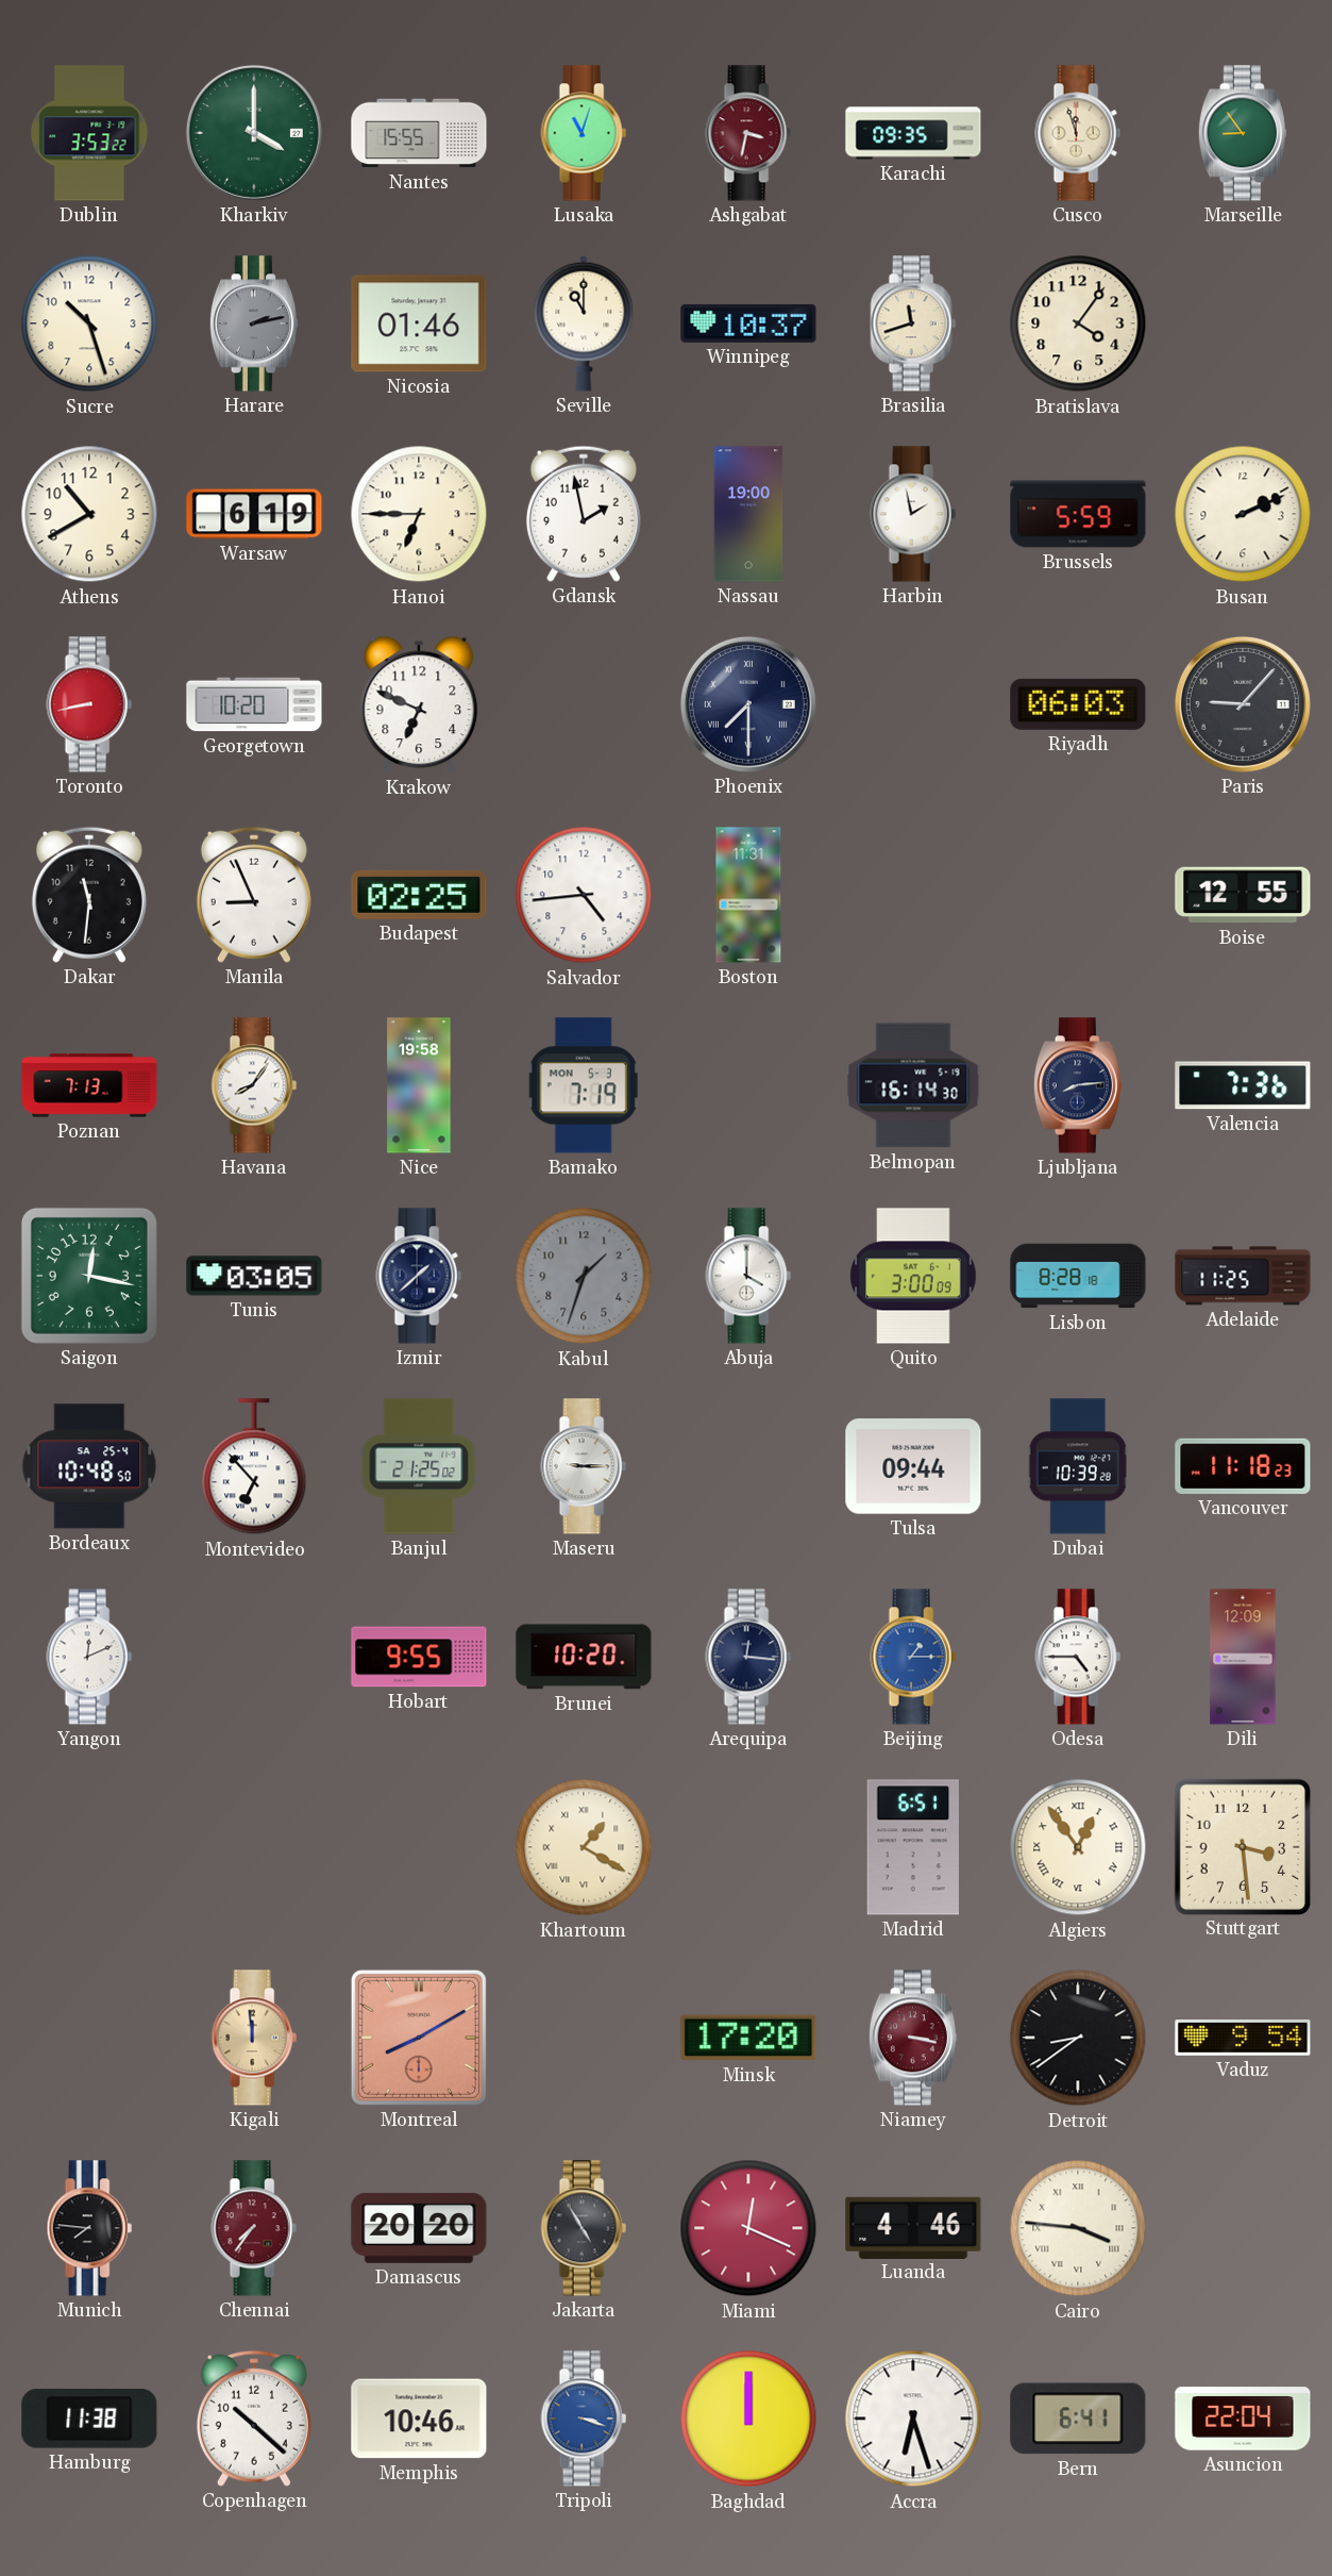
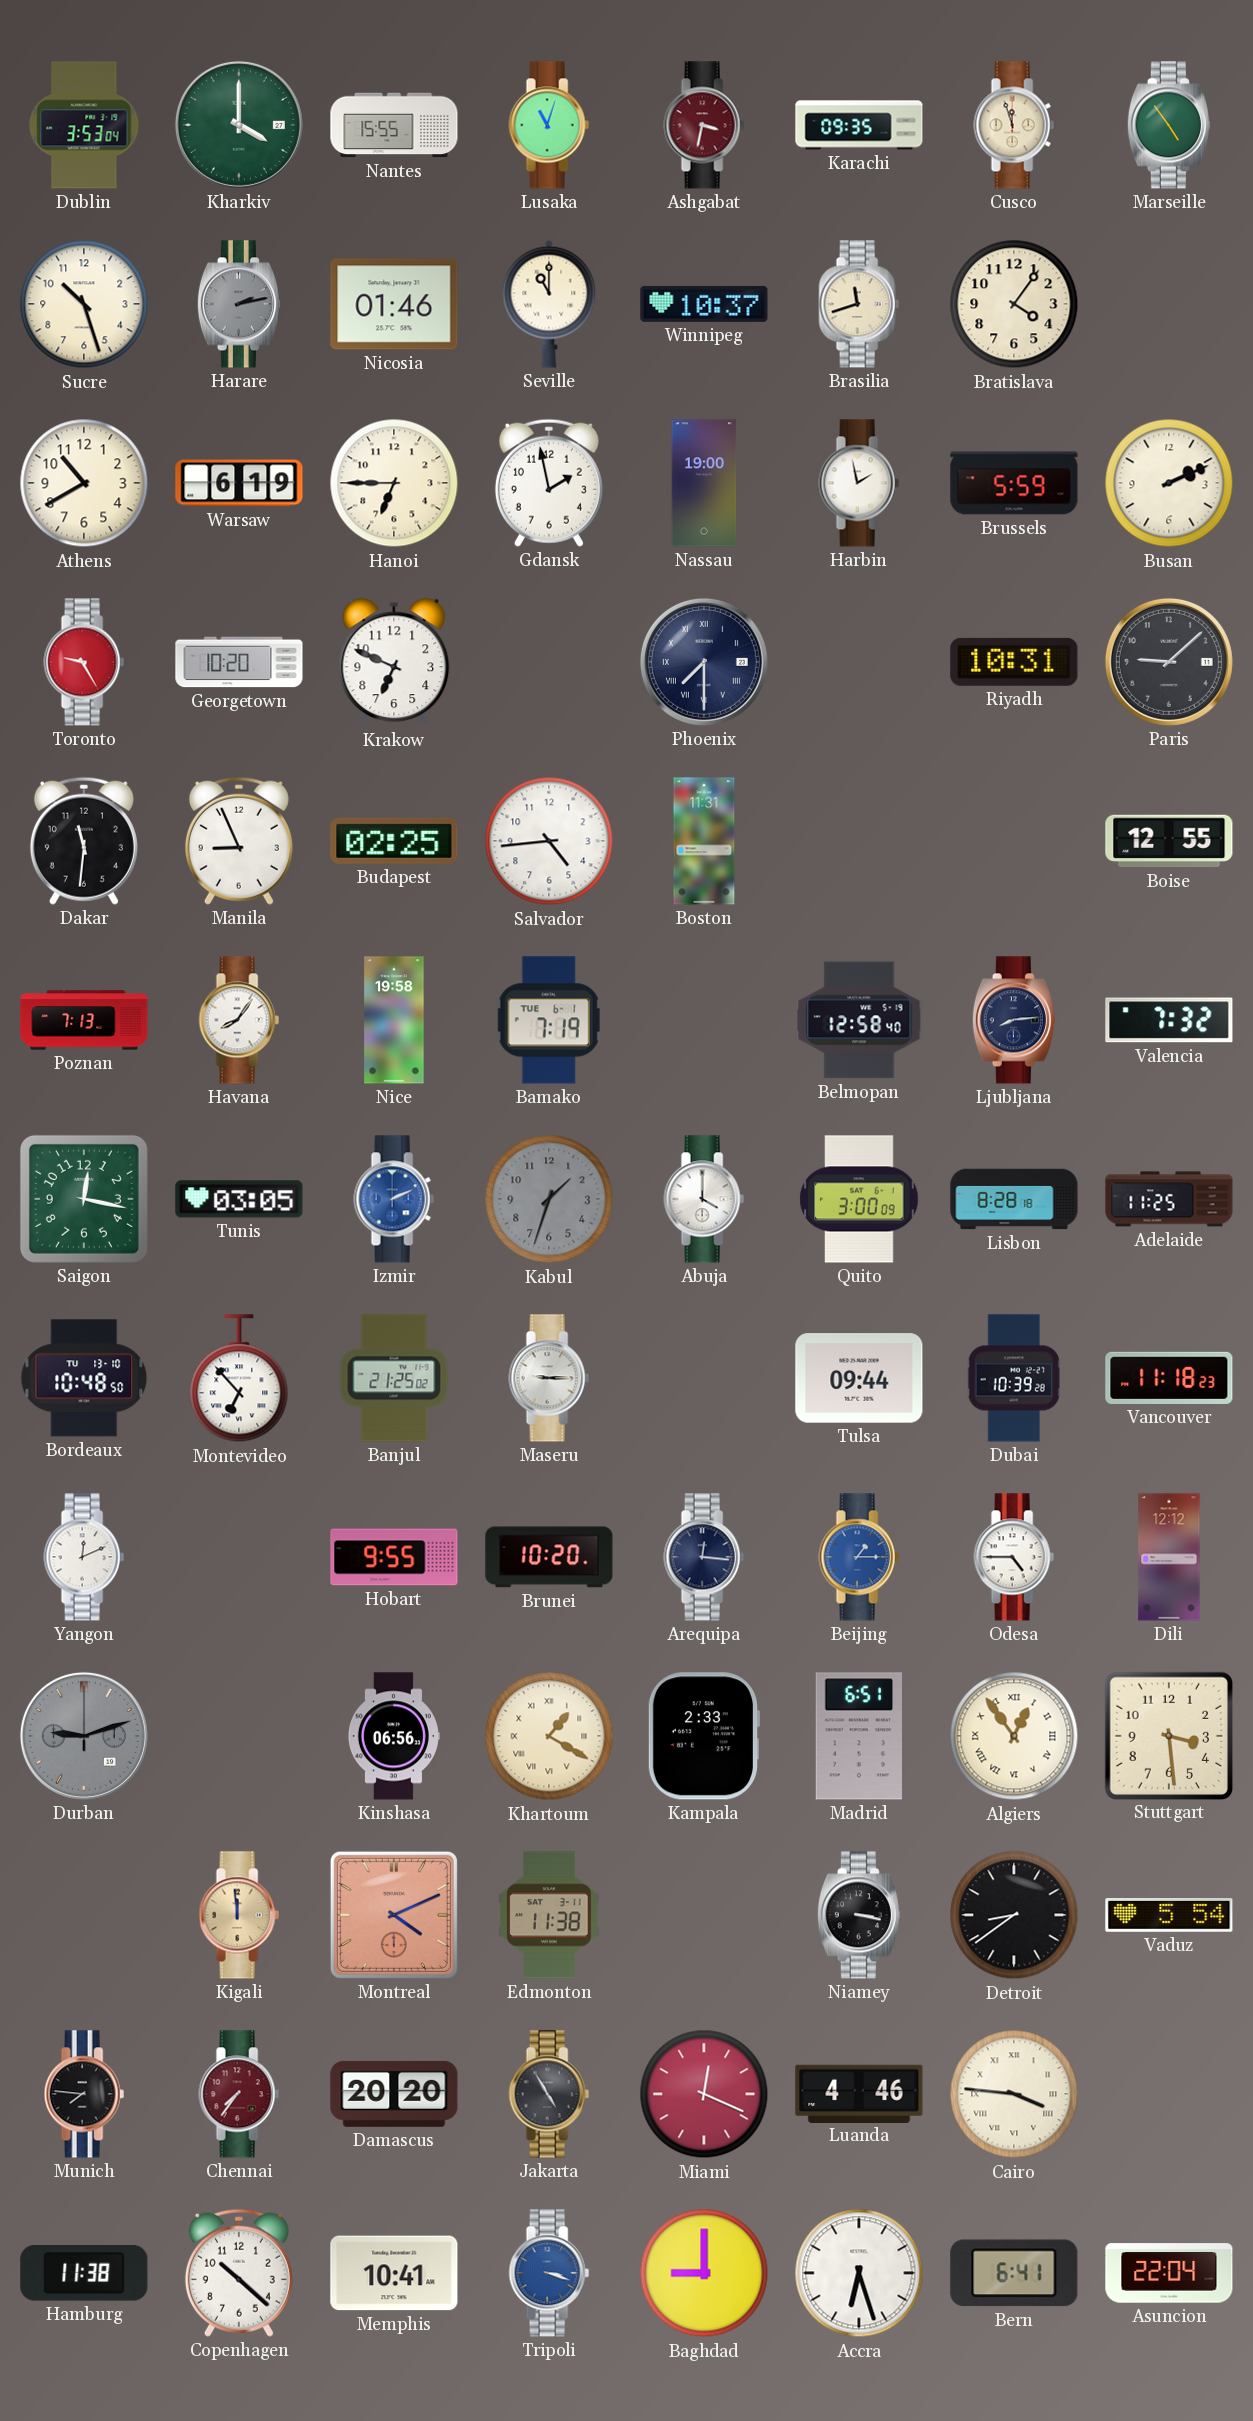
Dublin: 3:53:22 -> 3:53:04
Marseille: 8:54 -> 4:54
Toronto: 8:43 -> 9:25
Riyadh: 06:03 -> 10:31
Paris: 9:07 -> 9:08
Bamako date: MON 5-3 -> TUE 6-1
Belmopan: 16:14 -> 12:58
Valencia: 7:36 -> 7:32
Izmir: 1:38 -> 2:11
Izmir dial: navy -> blue
Bordeaux date: SA 25-4 -> TU 13-10
Dili: 12:09 -> 12:12
Durban: none -> 9:12
Kinshasa: none -> 06:56
Kampala: none -> 2:33
Montreal: 8:10 -> 4:11
Edmonton: none -> 11:38
Minsk: 17:20 -> none
Niamey dial: burgundy -> black
Vaduz: 9:54 -> 5:54
Memphis: 10:46 -> 10:41
Baghdad: 12:00 -> 9:00
